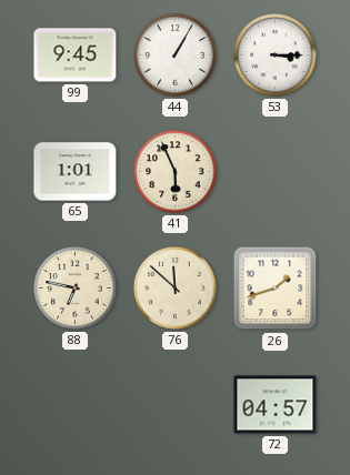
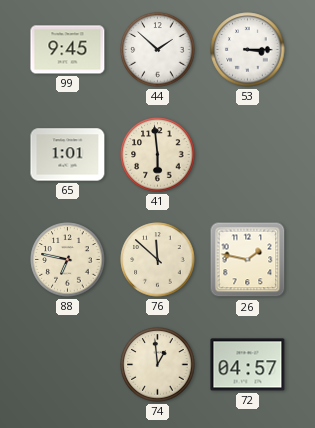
44: 1:05 -> 1:52
41: 5:56 -> 5:59
26: 1:42 -> 1:47
74: none -> 12:59
